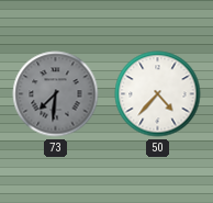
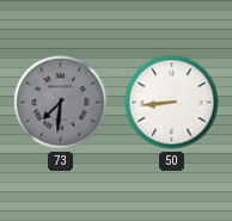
50: 4:37 -> 8:44
